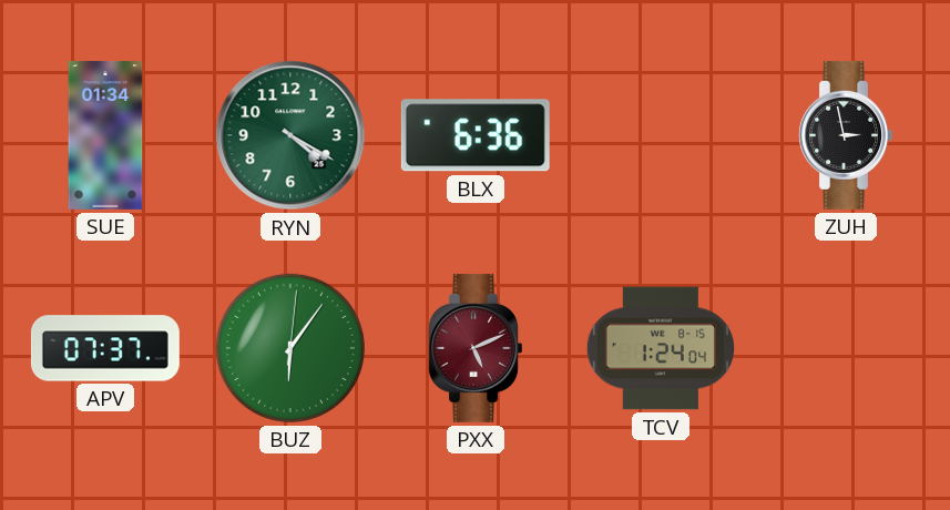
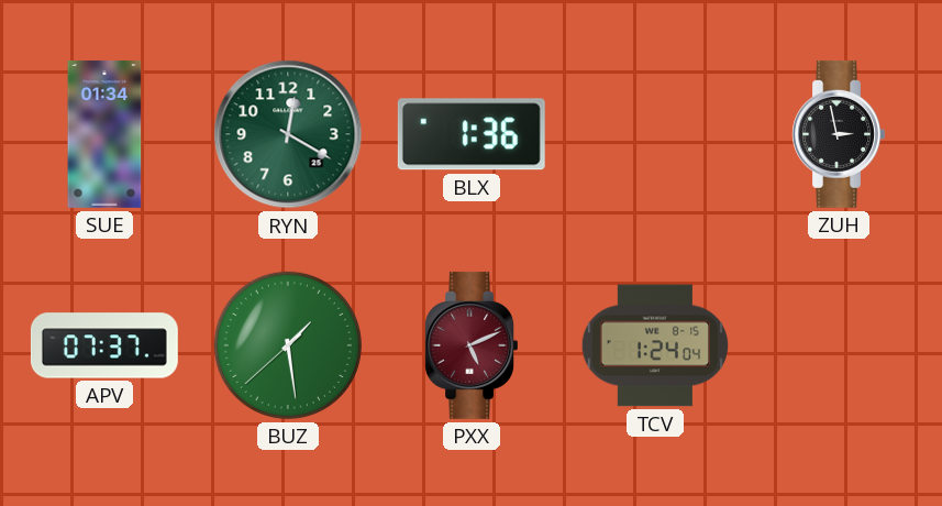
RYN: 4:20 -> 12:20
BLX: 6:36 -> 1:36
BUZ: 6:06 -> 1:28
